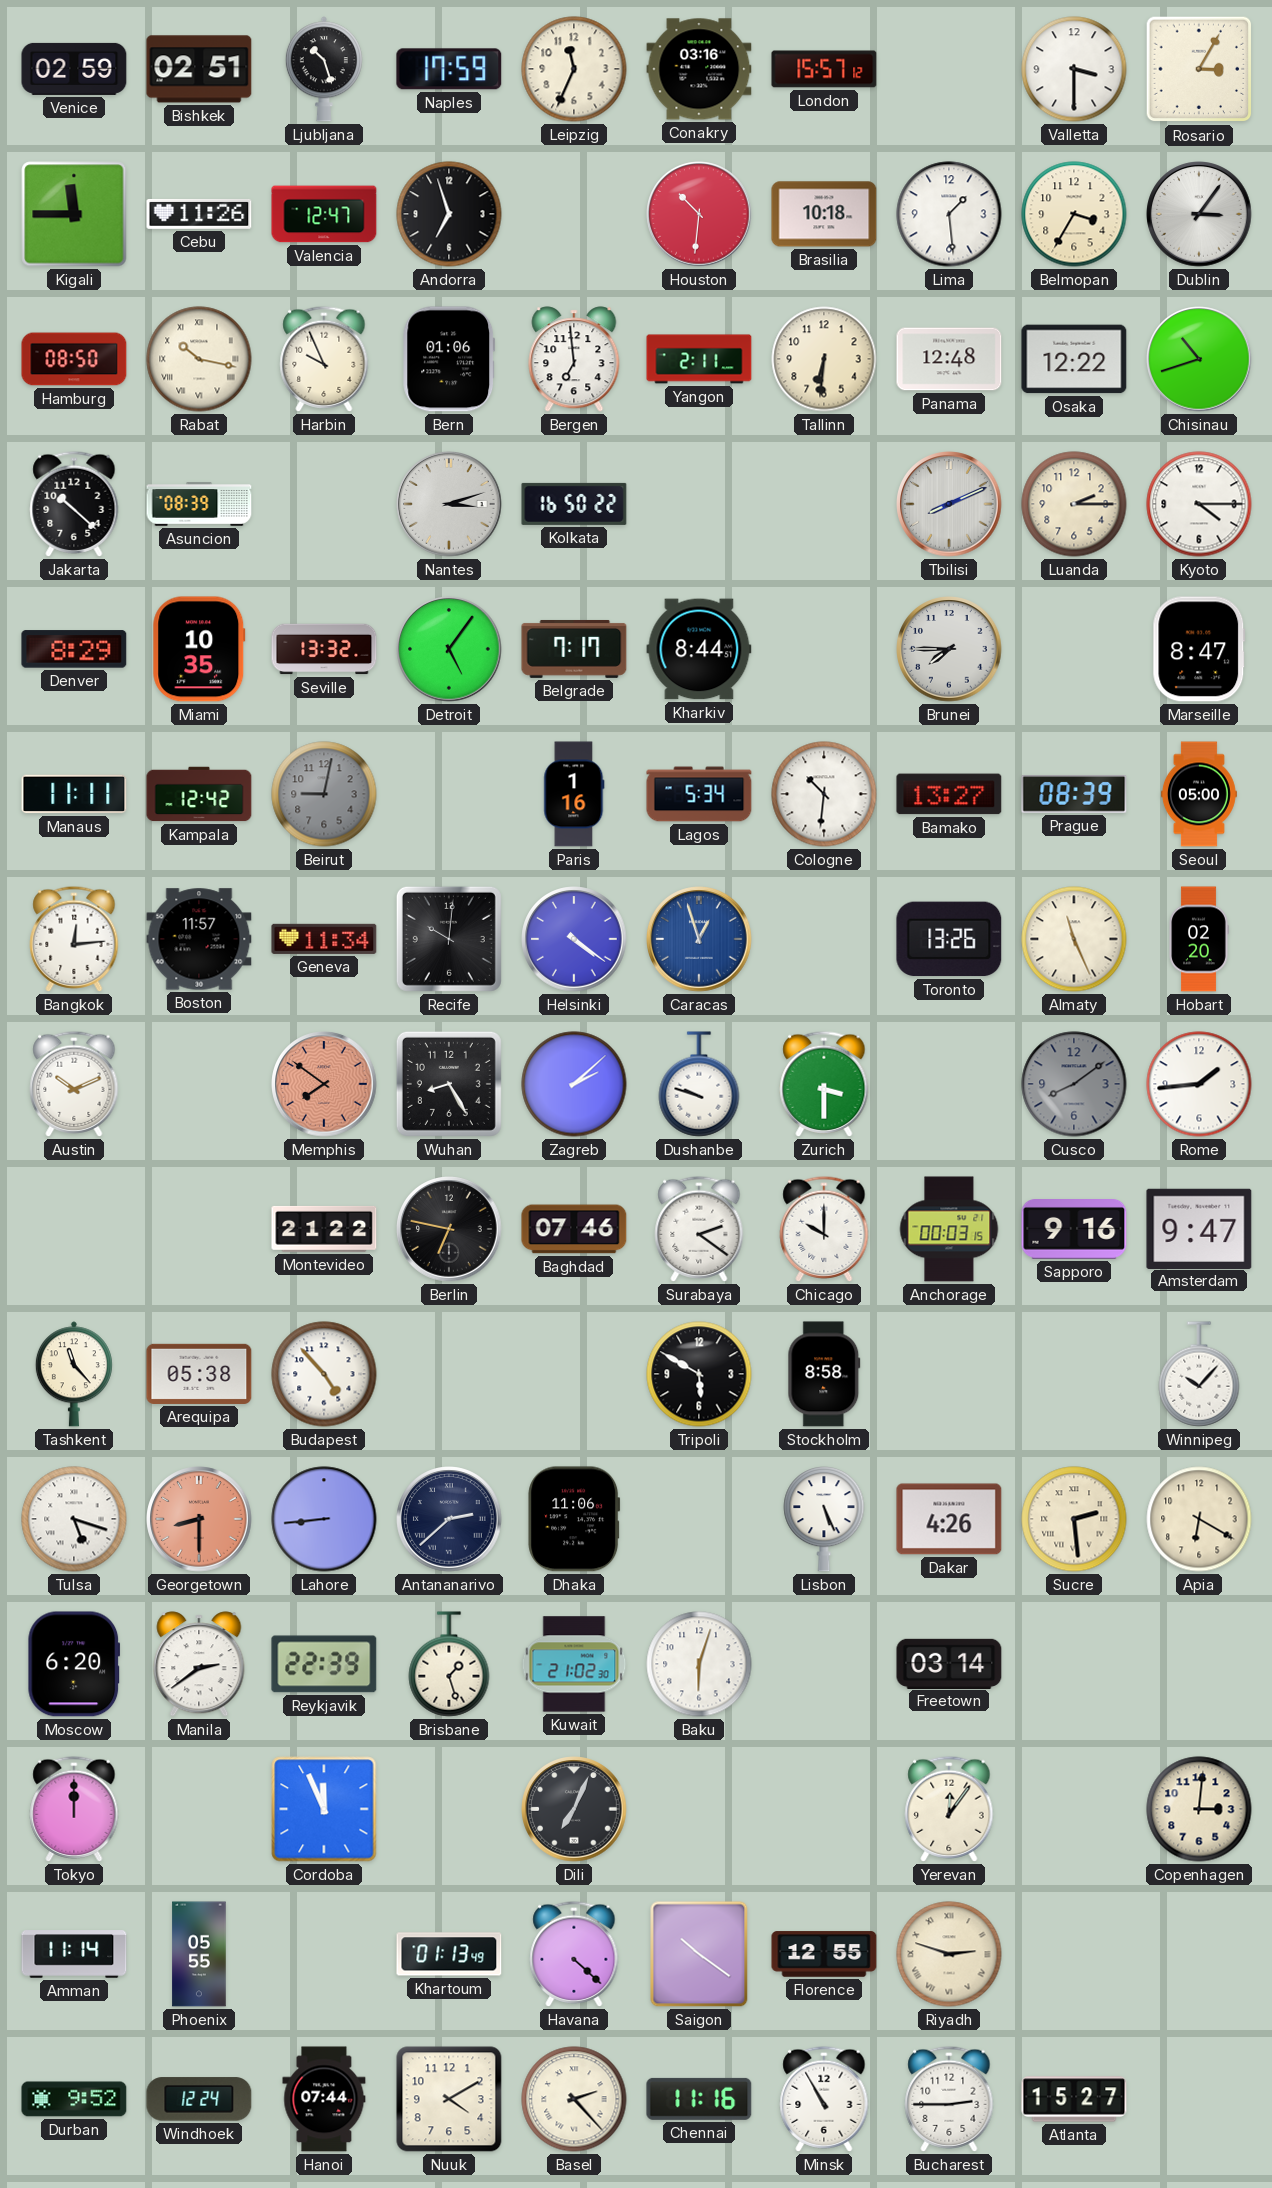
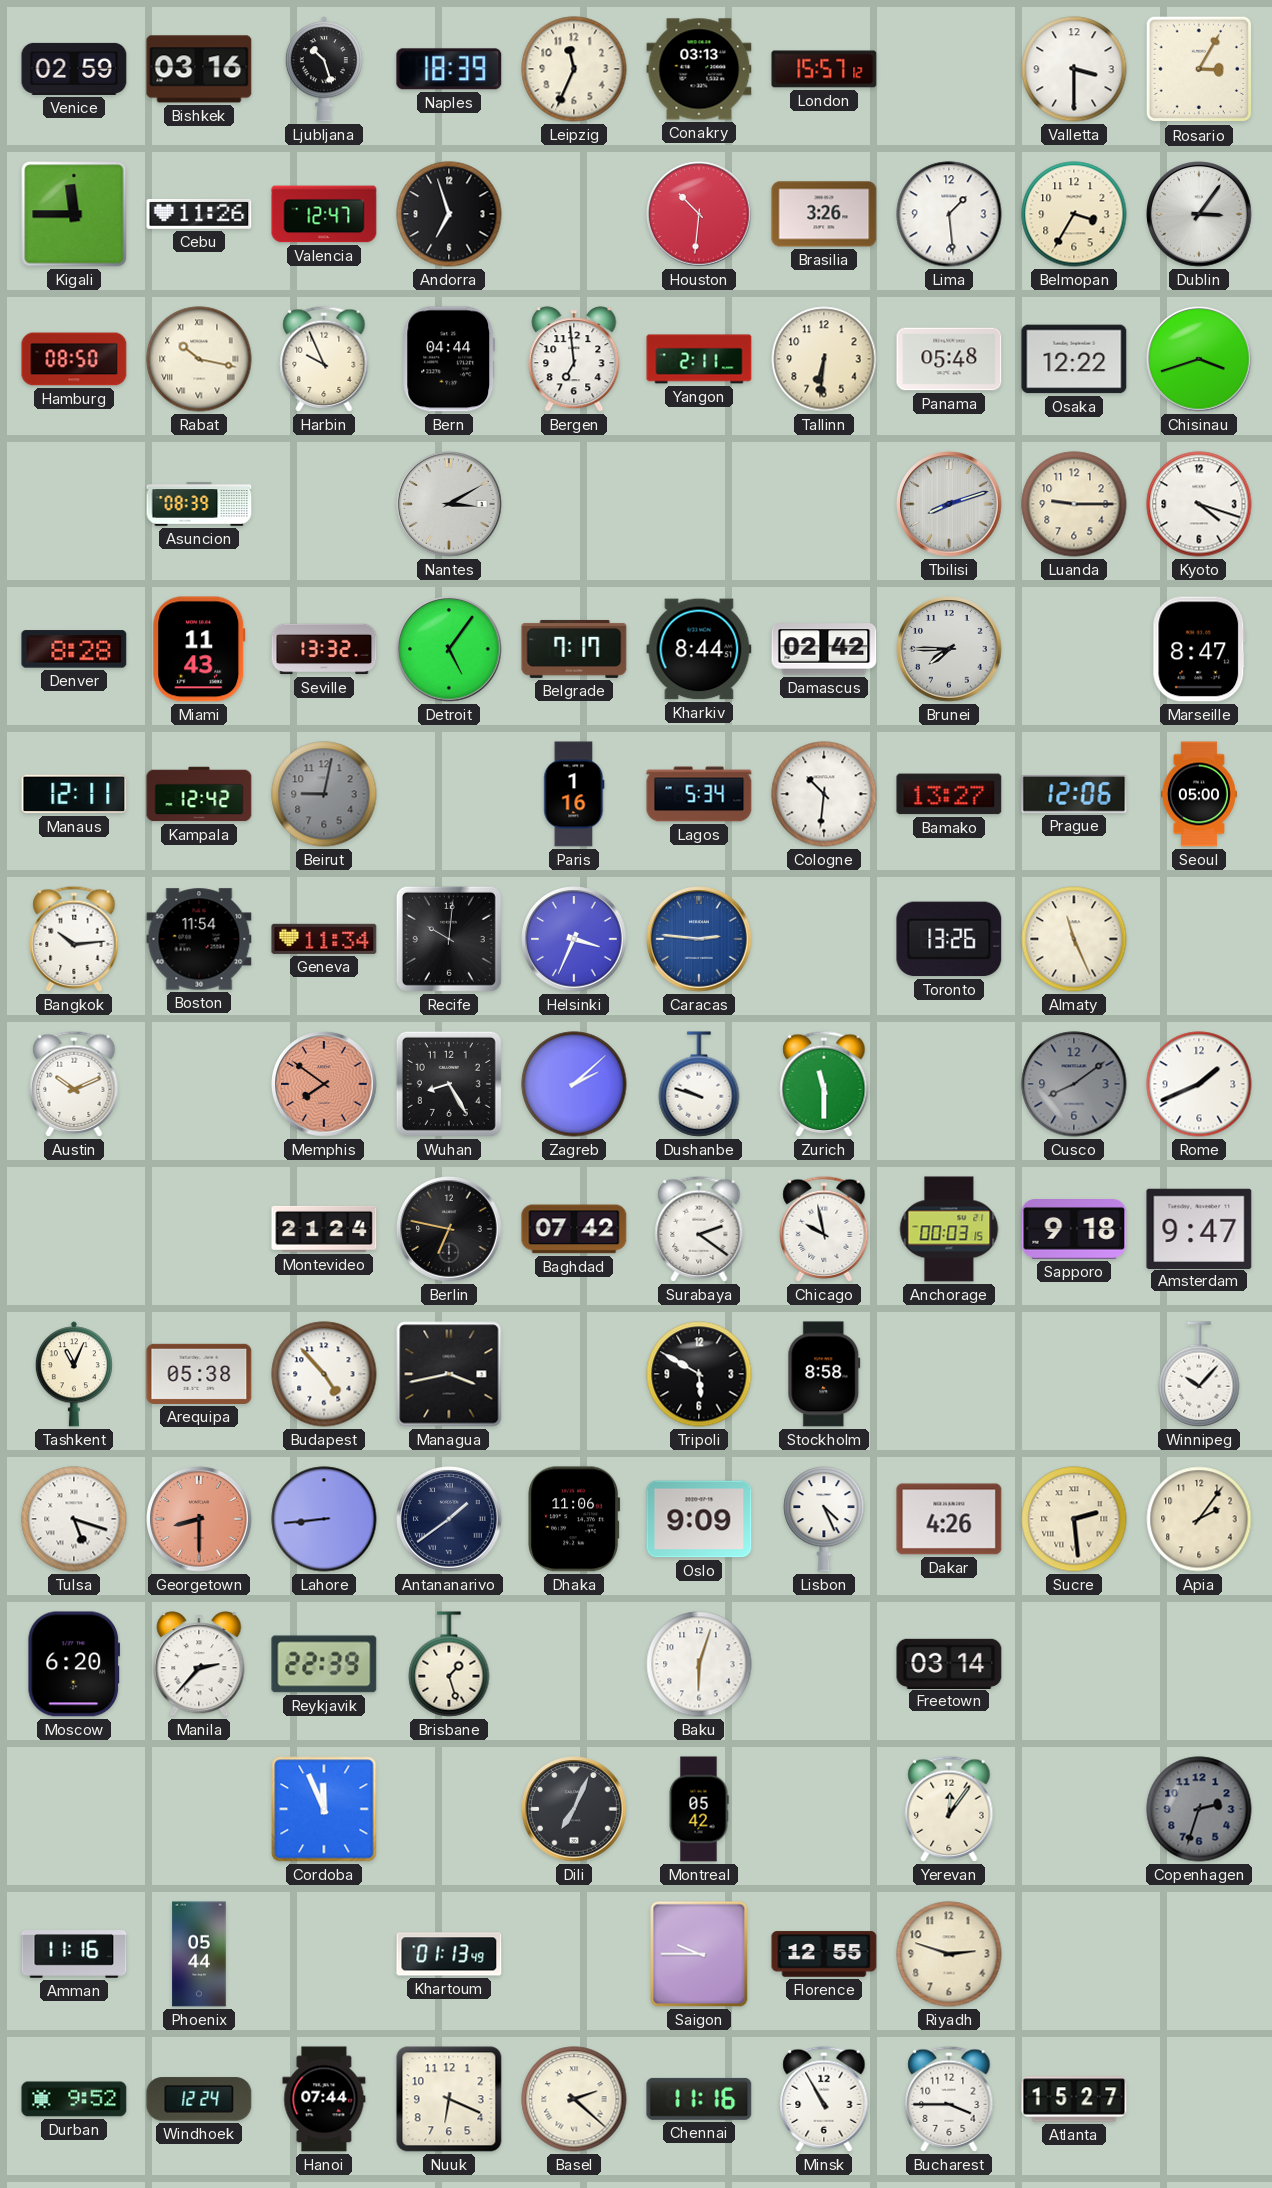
Bishkek: 02:51 -> 03:16
Naples: 17:59 -> 18:39
Conakry: 03:16 -> 03:13
Brasilia: 10:18 -> 3:26
Bern: 01:06 -> 04:44
Panama: 12:48 -> 05:48
Chisinau: 10:42 -> 3:42
Jakarta: 10:22 -> none
Nantes: 3:12 -> 3:10
Kolkata: 16:50 -> none
Tbilisi: 8:11 -> 8:12
Luanda: 2:15 -> 9:15
Kyoto: 4:15 -> 4:18
Denver: 8:29 -> 8:28
Miami: 10:35 -> 11:43
Damascus: none -> 02:42
Manaus: 11:11 -> 12:11
Prague: 08:39 -> 12:06
Bangkok: 12:14 -> 10:14
Boston: 11:57 -> 11:54
Helsinki: 4:21 -> 3:34
Caracas: 12:57 -> 2:46
Hobart: 02:20 -> none
Zurich: 3:30 -> 11:30
Rome: 1:44 -> 1:41
Montevideo: 21:22 -> 21:24
Baghdad: 07:46 -> 07:42
Chicago: 10:00 -> 9:58
Sapporo: 9:16 -> 9:18
Tashkent: 11:23 -> 11:04
Managua: none -> 3:43
Antananarivo: 2:38 -> 1:39
Oslo: none -> 9:09
Lisbon: 5:26 -> 4:26
Apia: 6:20 -> 2:06
Manila: 2:39 -> 2:37
Kuwait: 21:02 -> none
Tokyo: 12:00 -> none
Montreal: none -> 05:42
Copenhagen: 3:01 -> 2:33
Copenhagen dial: cream -> grey
Amman: 11:14 -> 11:16
Phoenix: 05:55 -> 05:44
Havana: 4:22 -> none
Saigon: 10:21 -> 9:45
Riyadh numerals: Roman -> Arabic
Nuuk: 4:10 -> 6:19
Basel: 2:23 -> 2:22
Bucharest: 2:45 -> 3:45
